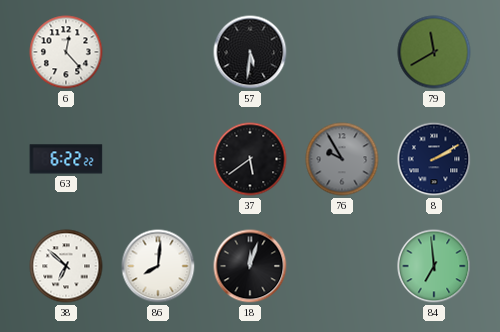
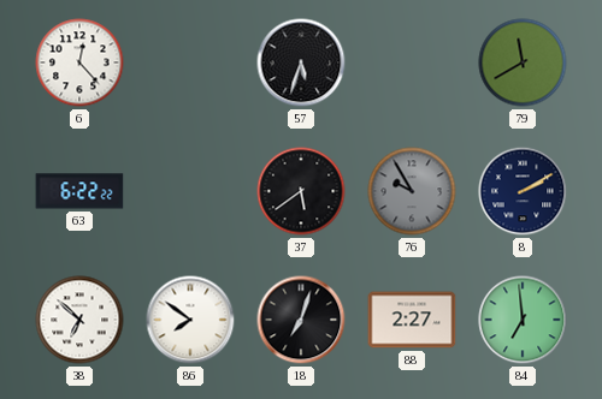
57: 5:31 -> 5:33
86: 8:01 -> 7:51
18: 12:03 -> 7:03
88: none -> 2:27
